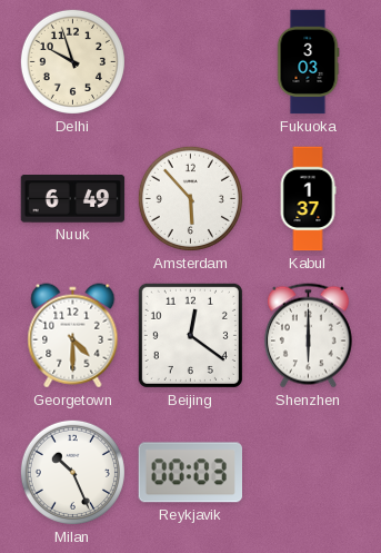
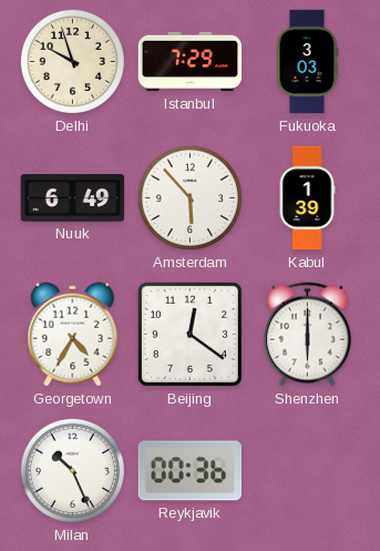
Istanbul: none -> 7:29
Kabul: 1:37 -> 1:39
Georgetown: 4:30 -> 4:35
Reykjavik: 00:03 -> 00:36
